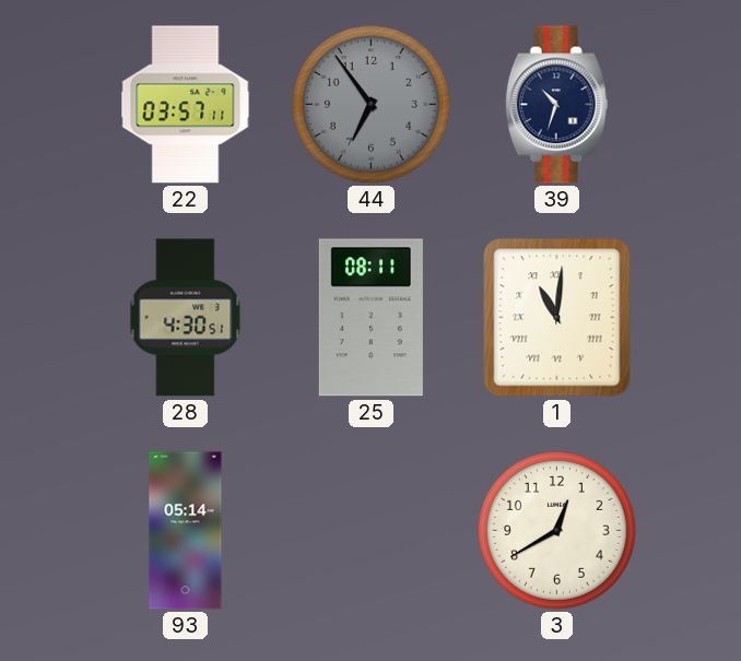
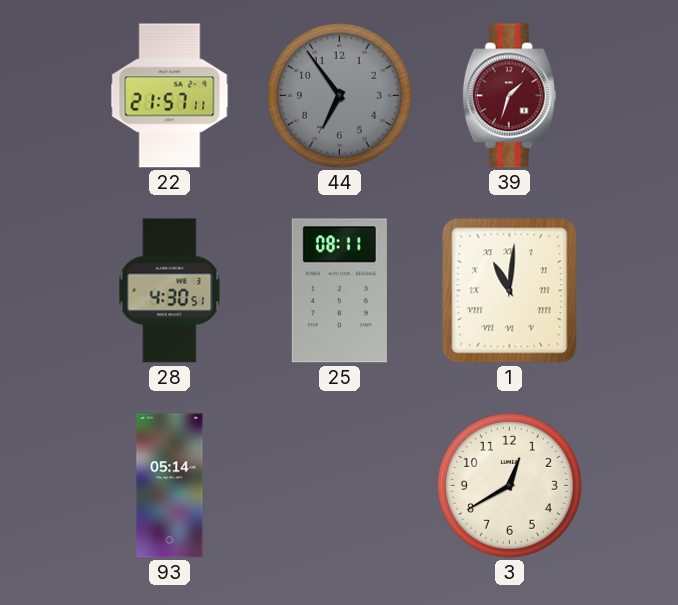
22: 03:57 -> 21:57
39: 10:33 -> 1:33
39 dial: navy -> burgundy
